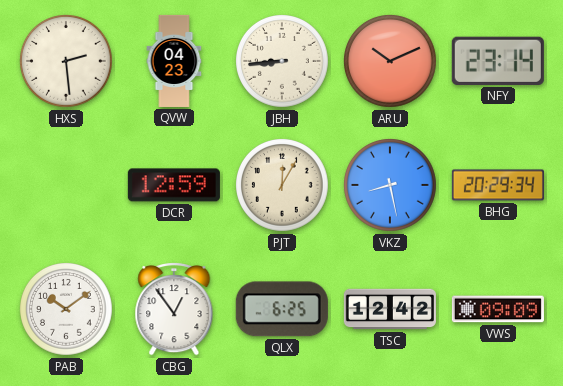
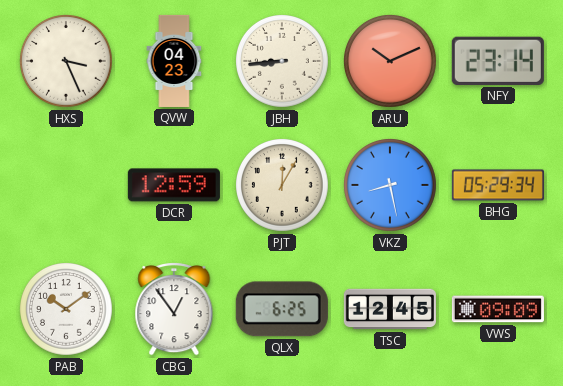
HXS: 2:29 -> 3:26
BHG: 20:29 -> 05:29
TSC: 12:42 -> 12:45
